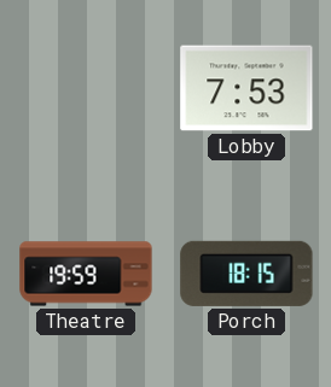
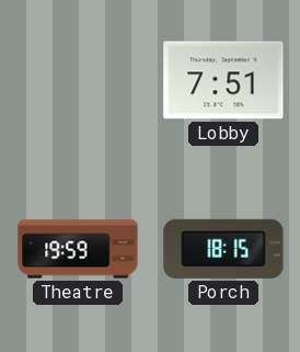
Lobby: 7:53 -> 7:51
